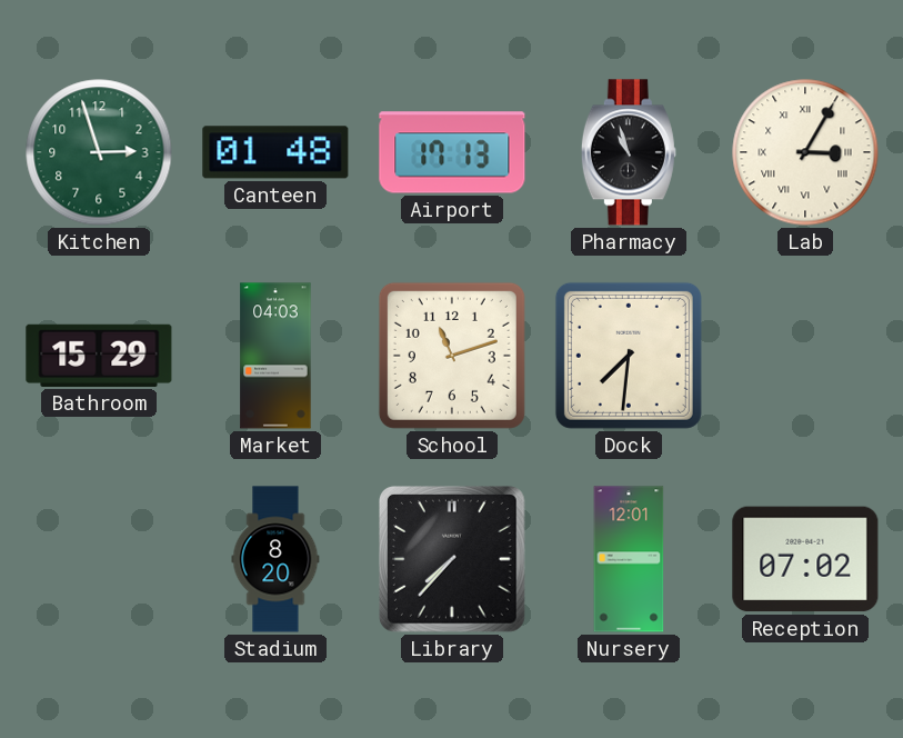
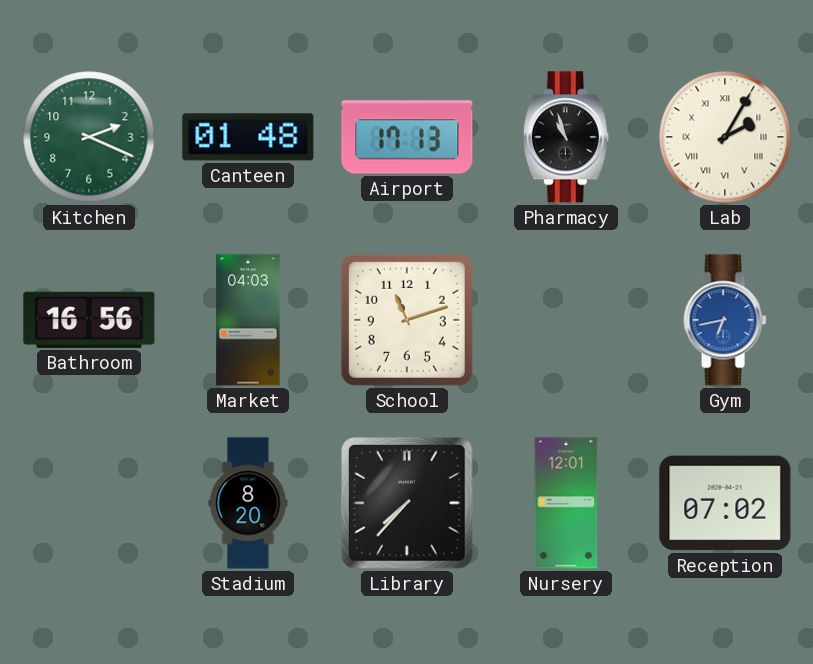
Kitchen: 2:57 -> 2:19
Lab: 3:05 -> 2:05
Bathroom: 15:29 -> 16:56
Dock: 7:31 -> none
Gym: none -> 6:43
